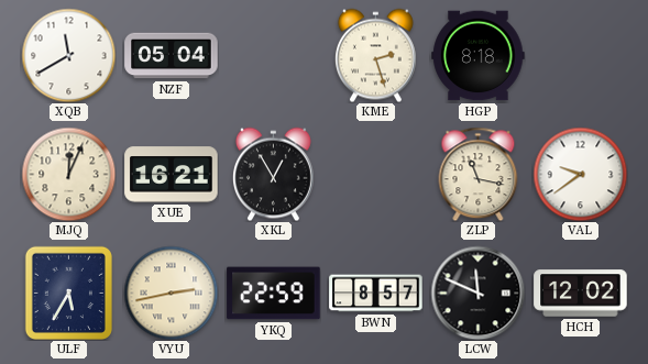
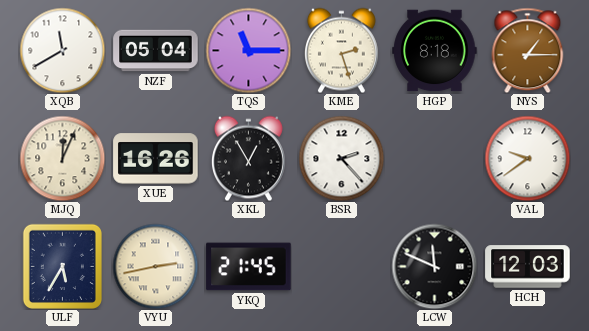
TQS: none -> 11:15
NYS: none -> 1:15
XUE: 16:21 -> 16:26
BSR: none -> 2:23
ZLP: 11:17 -> none
YKQ: 22:59 -> 21:45
BWN: 8:57 -> none
HCH: 12:02 -> 12:03
